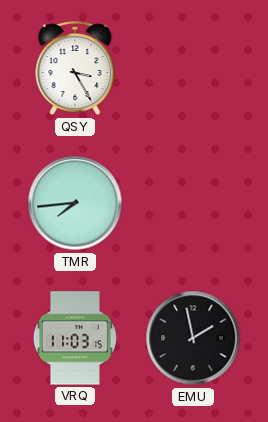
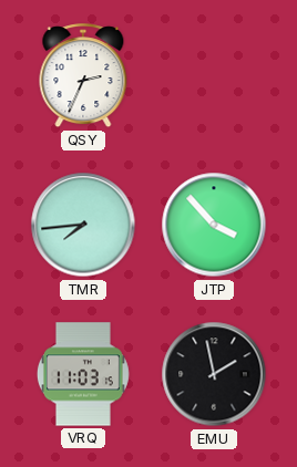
QSY: 3:25 -> 2:34
JTP: none -> 3:53
